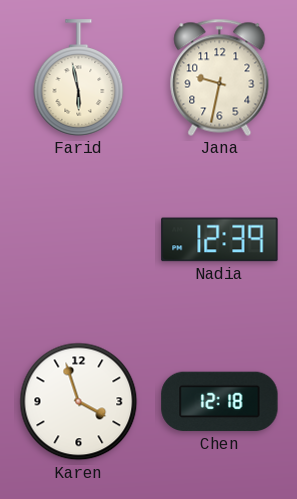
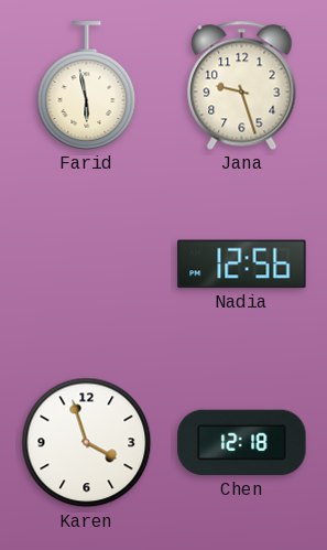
Jana: 9:32 -> 9:27
Nadia: 12:39 -> 12:56
